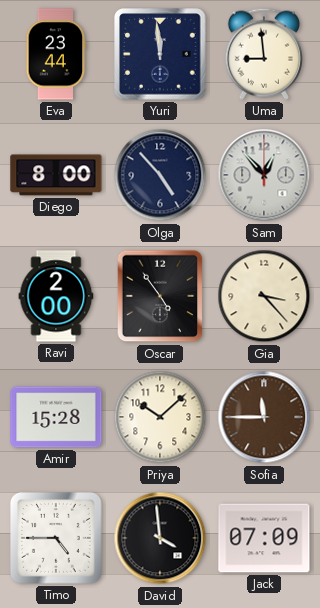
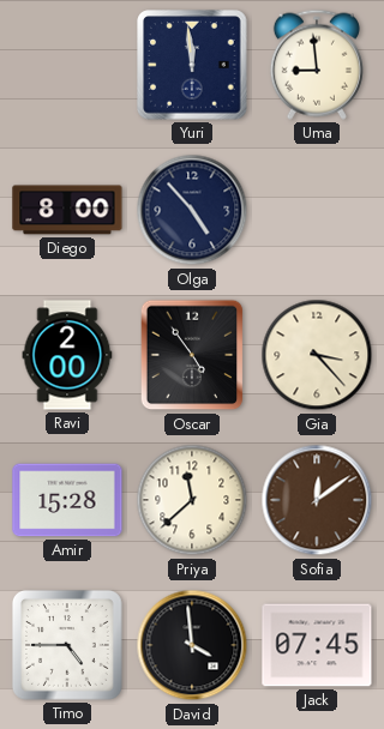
Eva: 23:44 -> none
Sam: 12:53 -> none
Priya: 10:08 -> 11:38
Sofia: 11:45 -> 12:09
Jack: 07:09 -> 07:45
